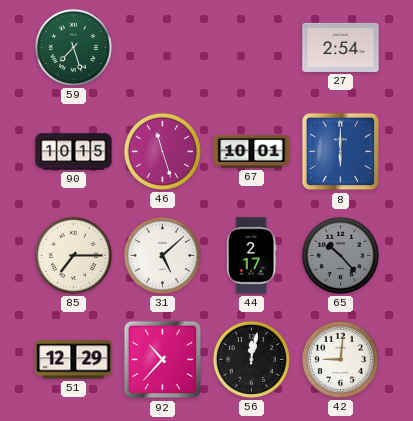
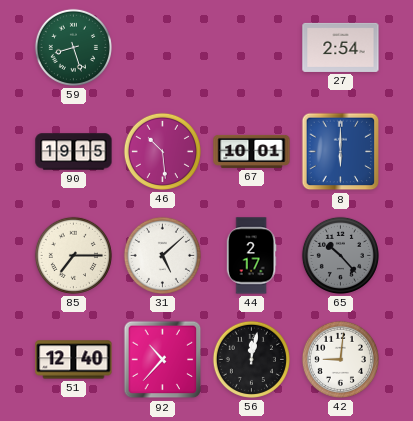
59: 7:27 -> 8:27
90: 10:15 -> 19:15
46: 11:27 -> 10:29
51: 12:29 -> 12:40
